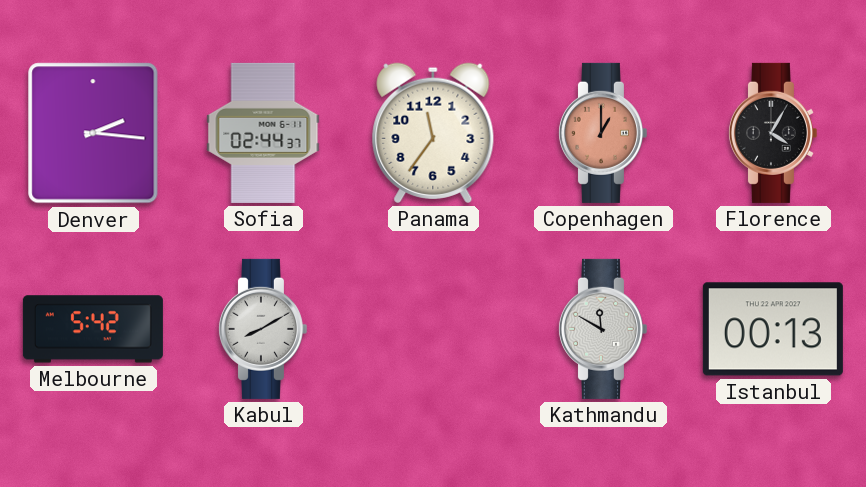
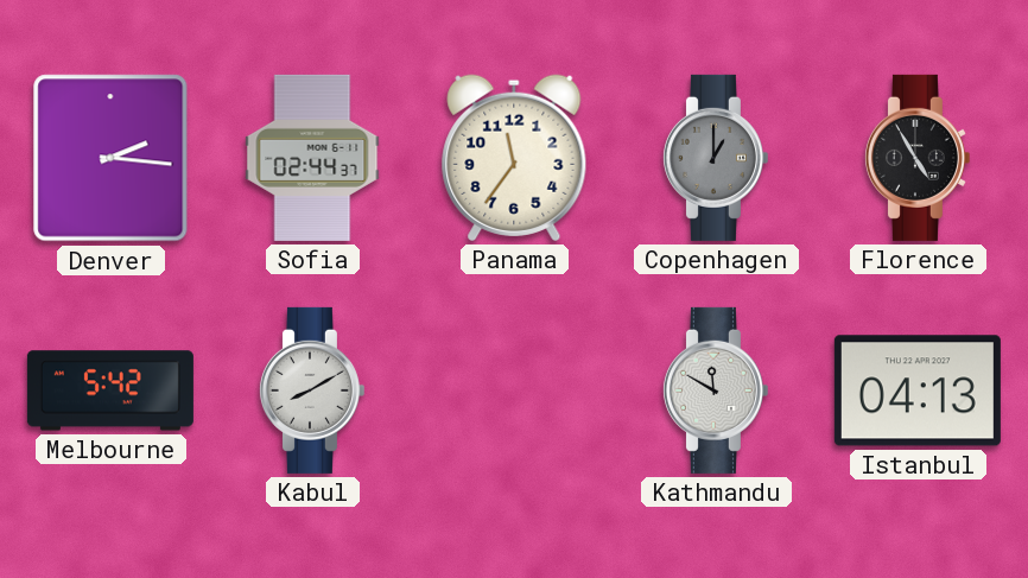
Copenhagen dial: salmon -> grey
Florence: 4:05 -> 4:55
Istanbul: 00:13 -> 04:13
